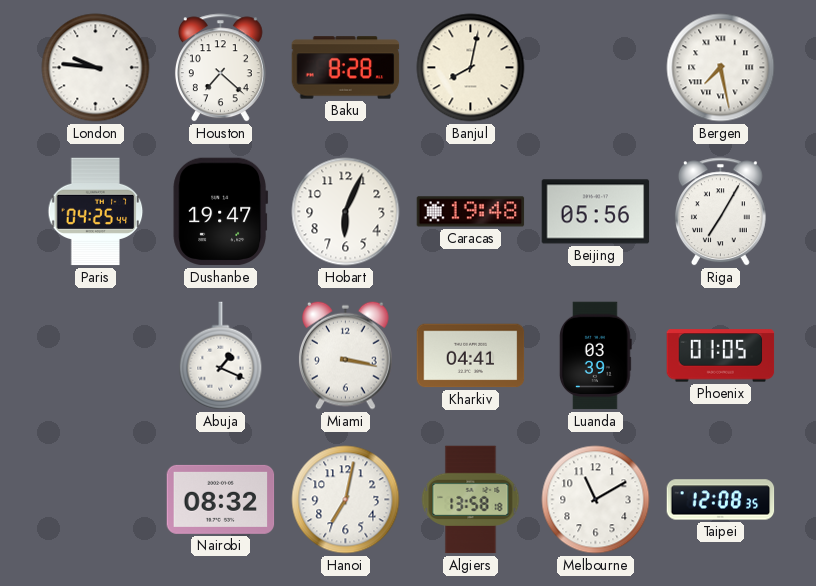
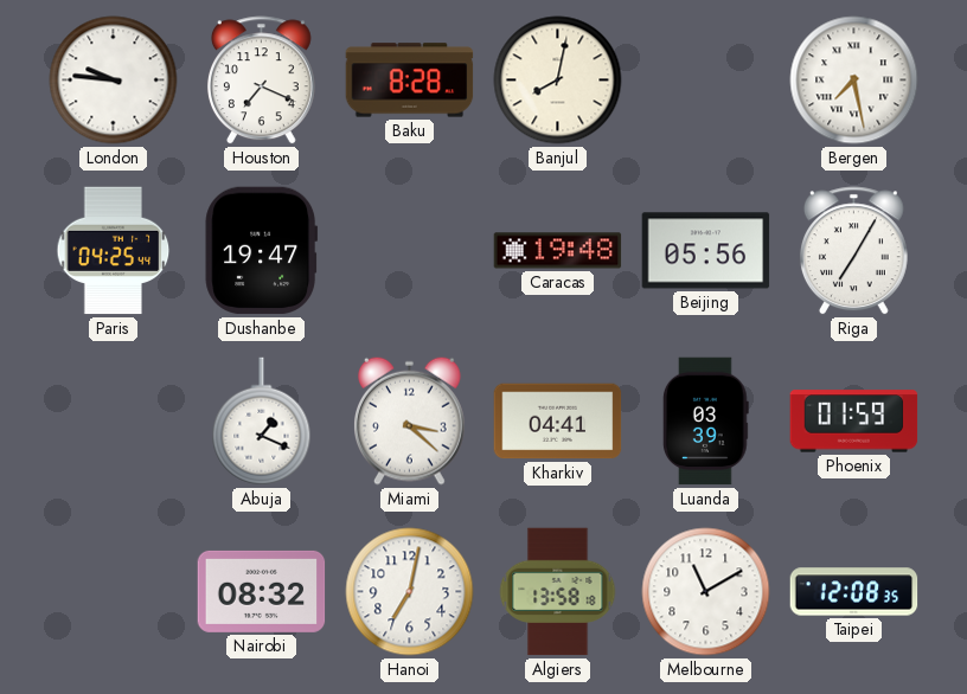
Houston: 7:22 -> 7:19
Hobart: 6:04 -> none
Miami: 3:17 -> 3:22
Phoenix: 01:05 -> 01:59
